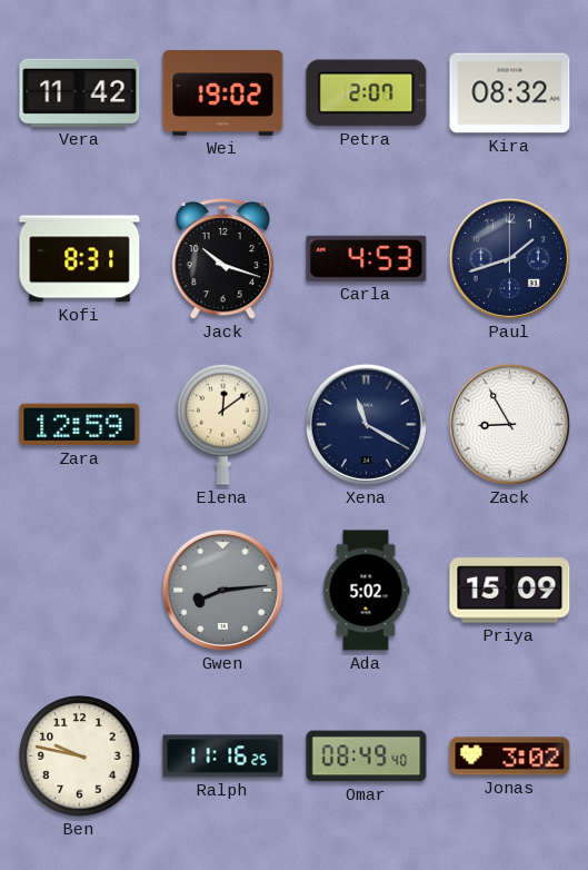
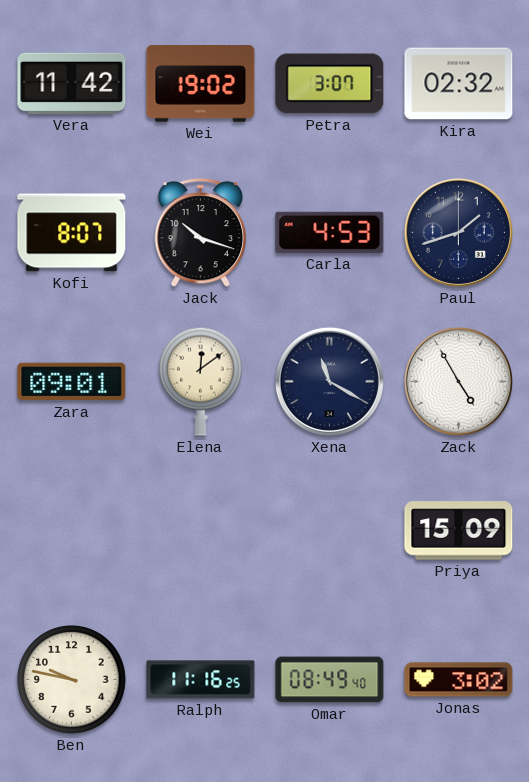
Petra: 2:07 -> 3:07
Kira: 08:32 -> 02:32
Kofi: 8:31 -> 8:07
Zara: 12:59 -> 09:01
Zack: 8:55 -> 4:55
Gwen: 8:14 -> none
Ada: 5:02 -> none
